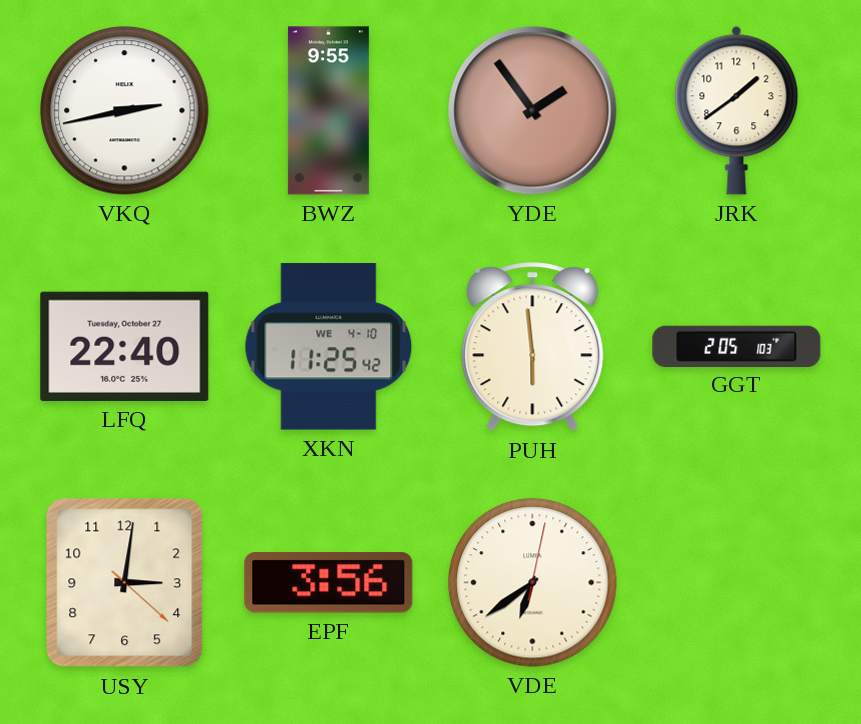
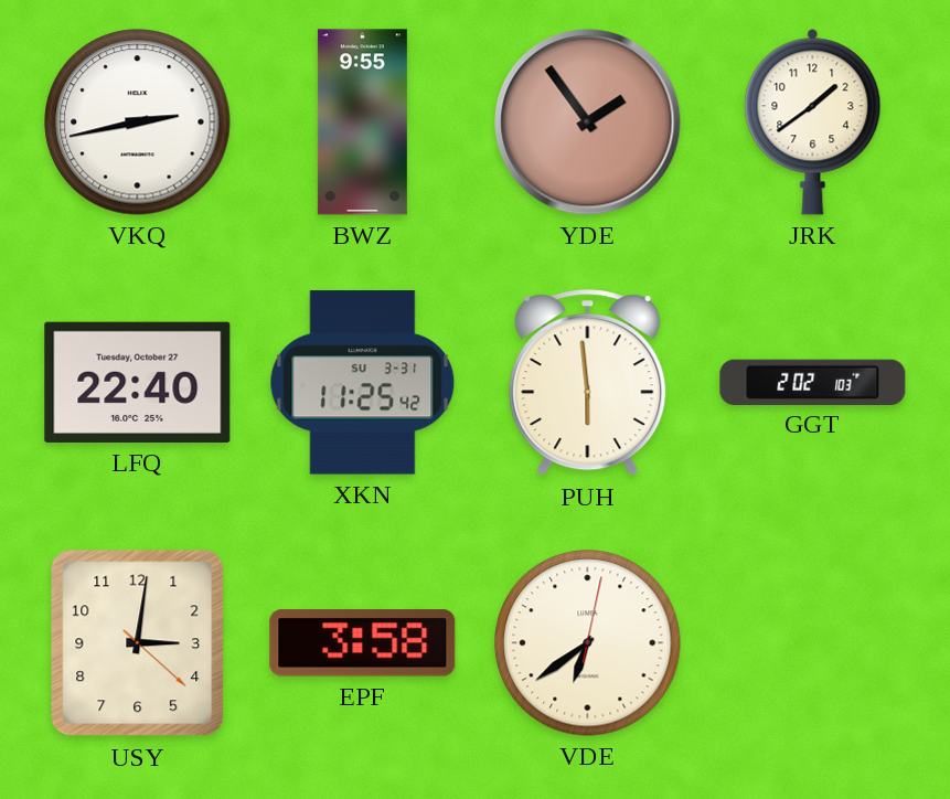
XKN date: WE 4-10 -> SU 3-31
GGT: 2:05 -> 2:02
EPF: 3:56 -> 3:58
